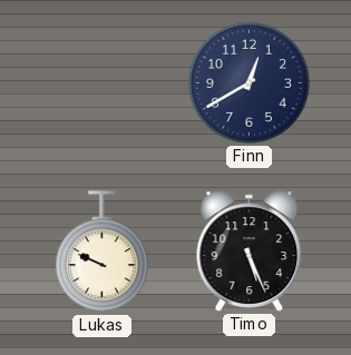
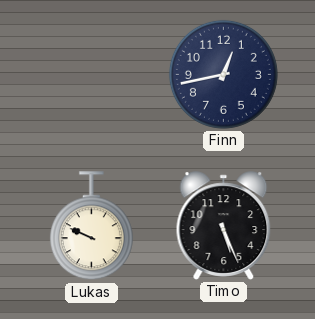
Finn: 12:40 -> 12:43
